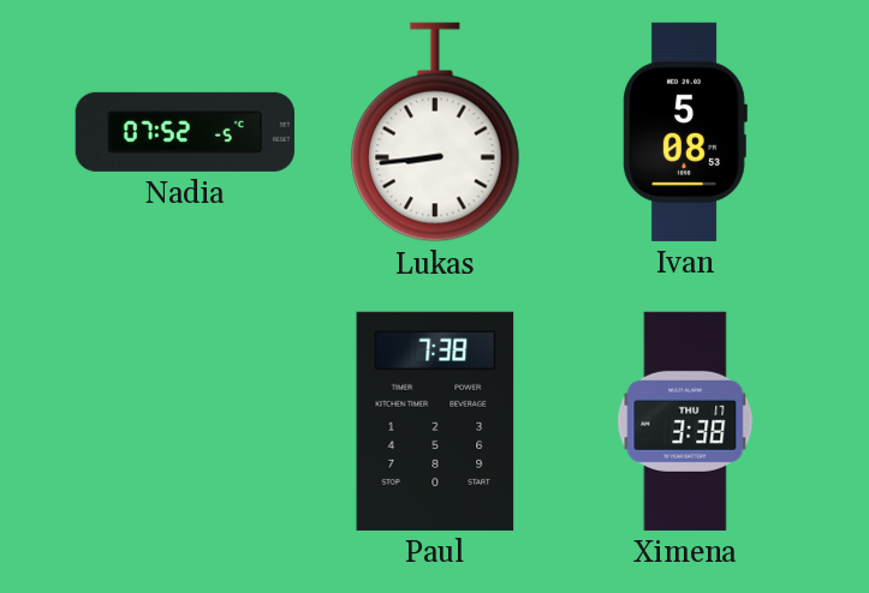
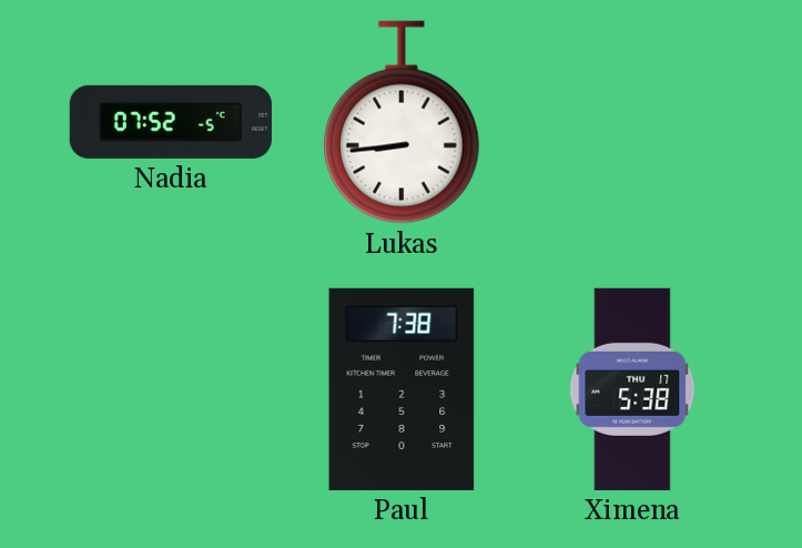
Ivan: 5:08 -> none
Ximena: 3:38 -> 5:38
